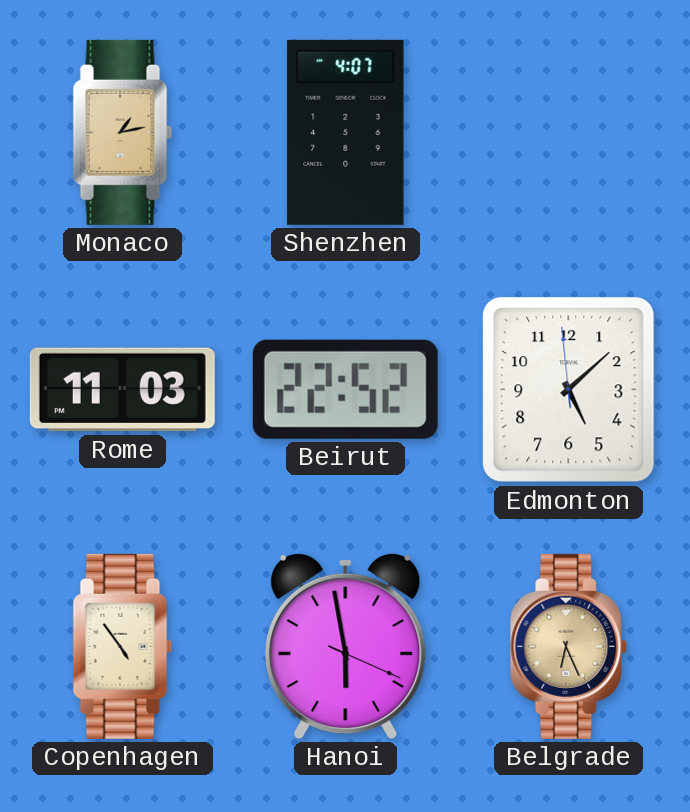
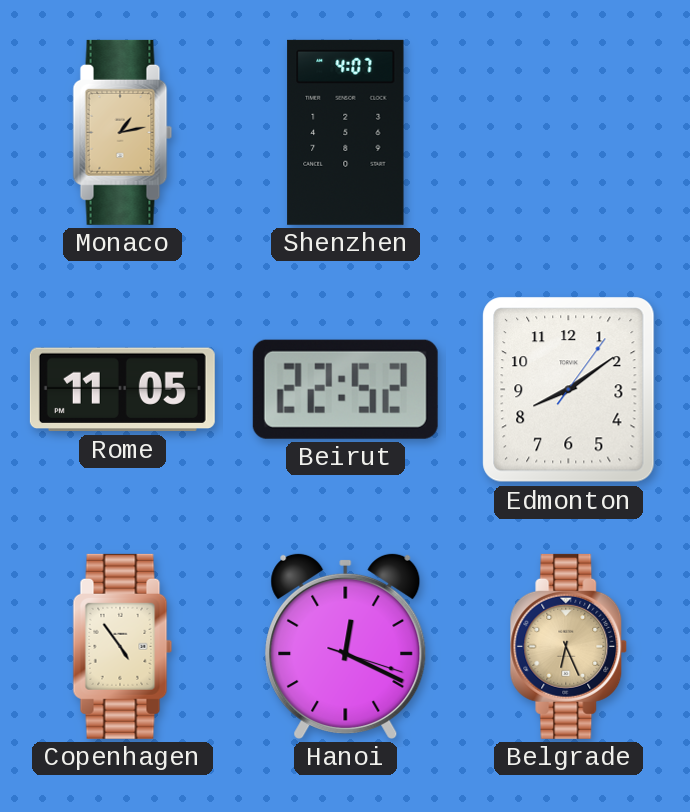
Rome: 11:03 -> 11:05
Edmonton: 5:07 -> 8:09
Hanoi: 5:58 -> 12:19
